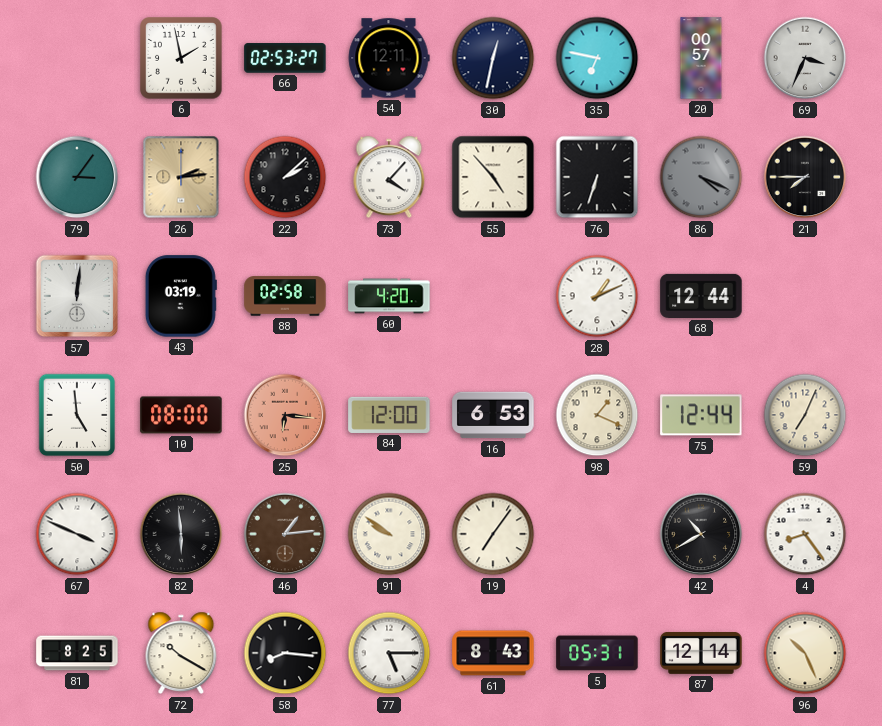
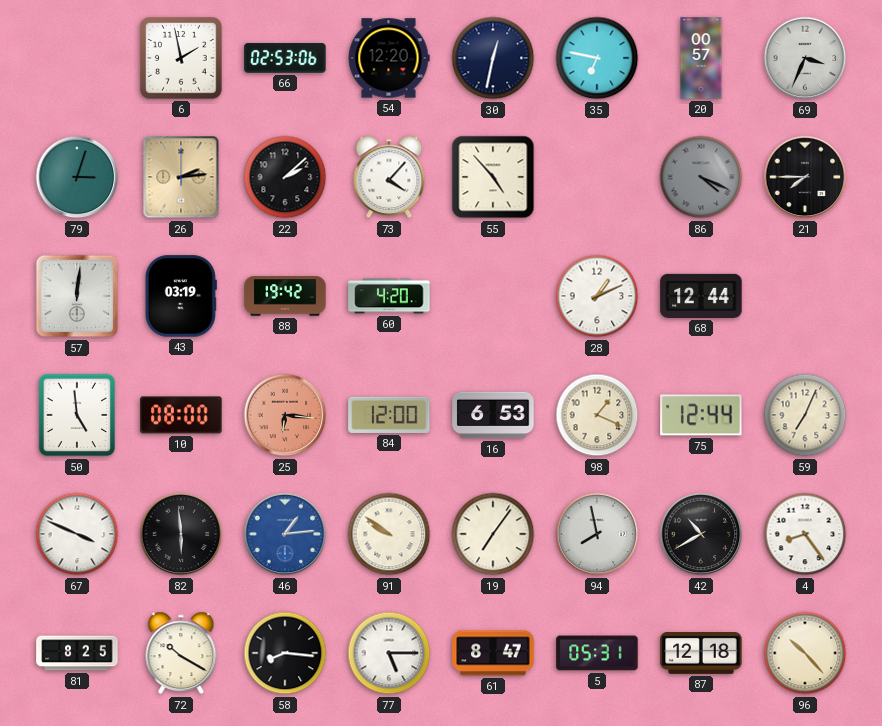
66: 02:53:27 -> 02:53:06
54: 12:11 -> 12:20
79: 3:06 -> 3:03
76: 6:33 -> none
88: 02:58 -> 19:42
46 dial: brown -> blue
94: none -> 7:58
61: 8:43 -> 8:47
87: 12:14 -> 12:18
96: 10:26 -> 10:23
